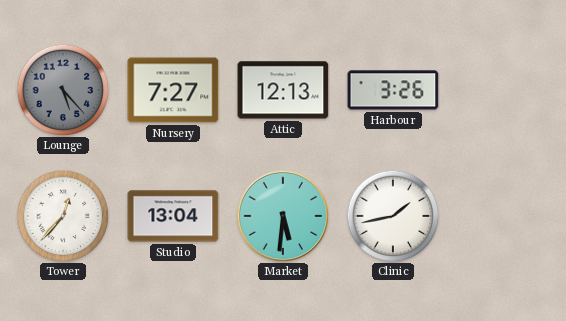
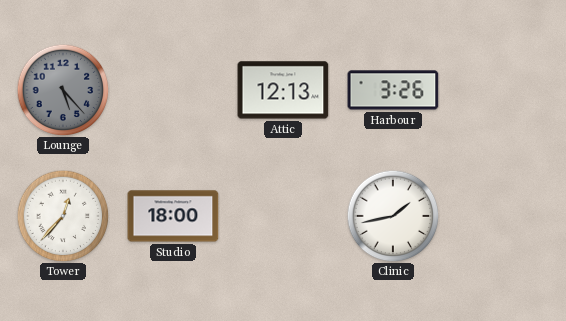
Nursery: 7:27 -> none
Studio: 13:04 -> 18:00
Market: 5:31 -> none
